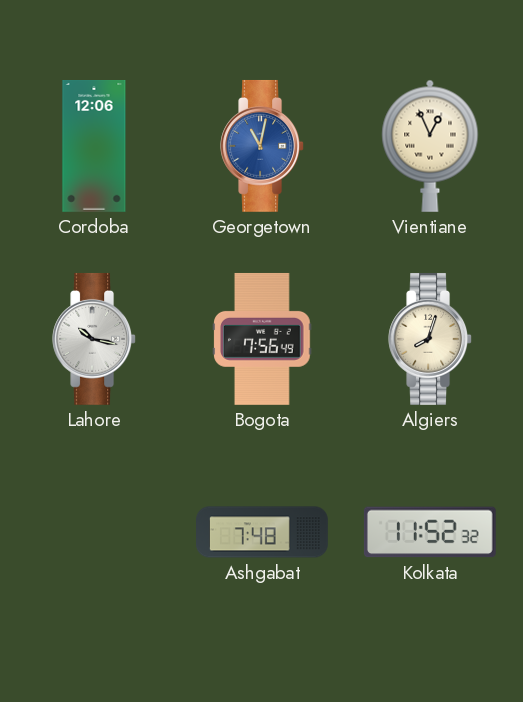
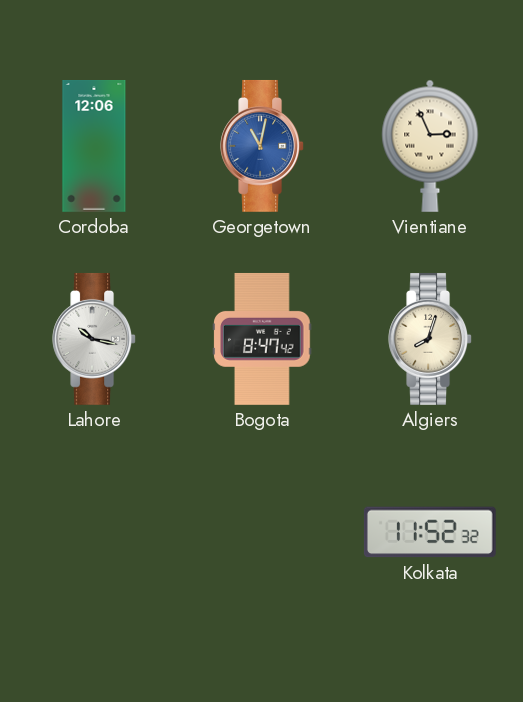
Vientiane: 12:56 -> 2:56
Bogota: 7:56 -> 8:47
Ashgabat: 7:48 -> none
